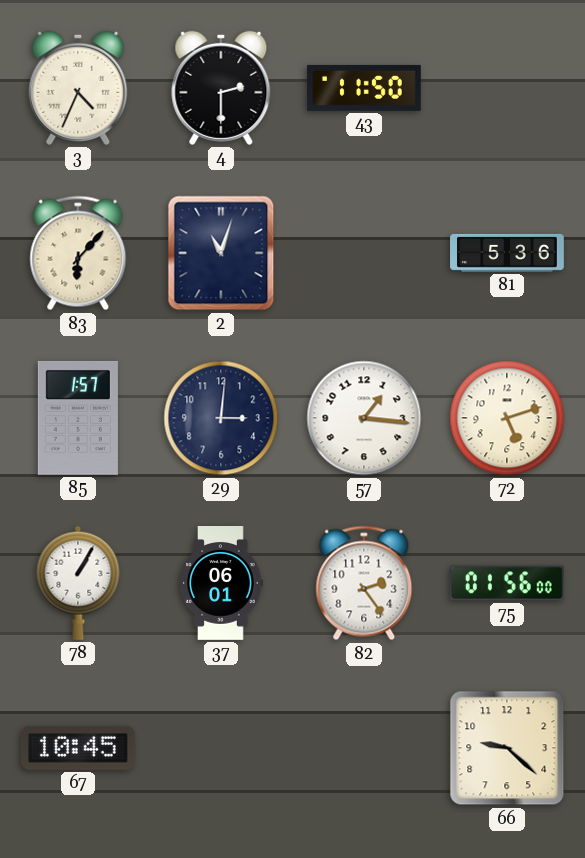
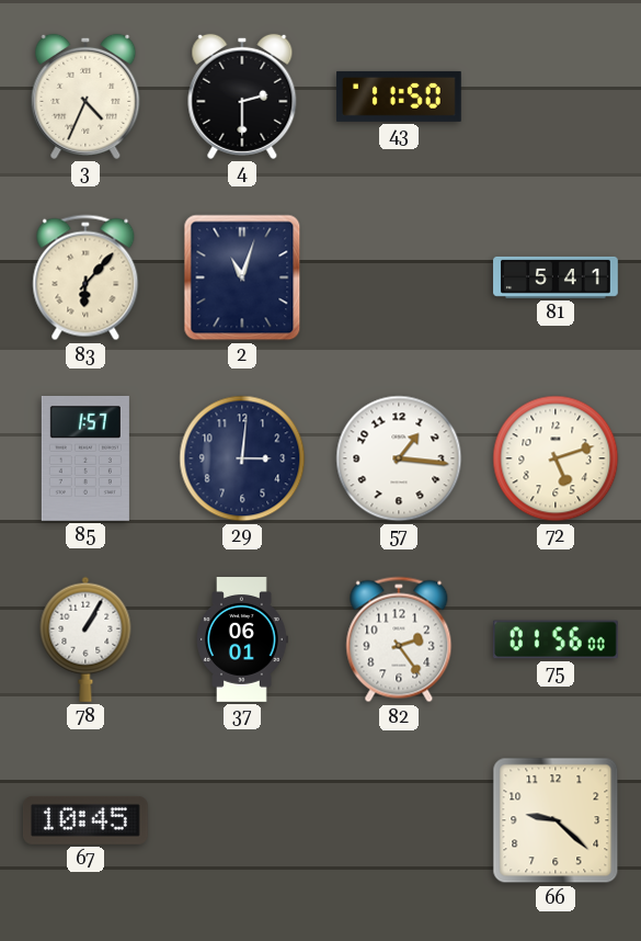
81: 5:36 -> 5:41
